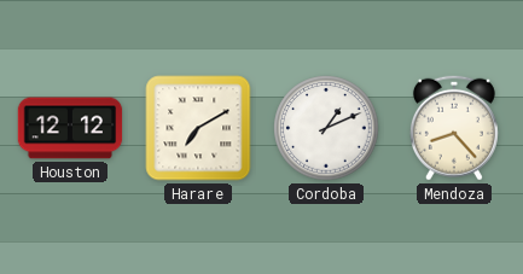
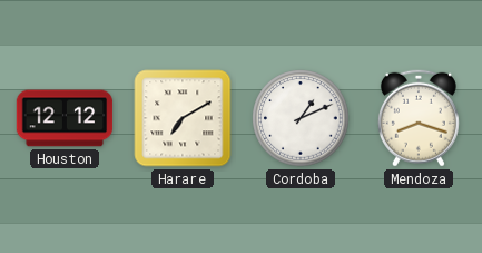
Mendoza: 8:23 -> 8:18
